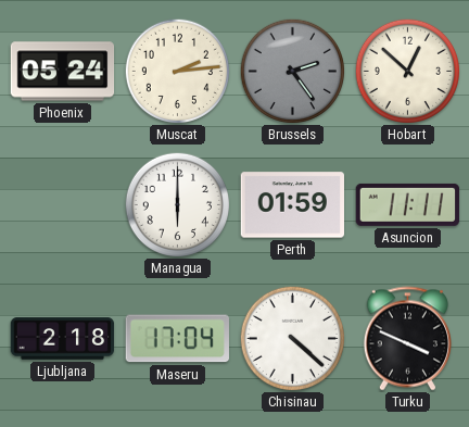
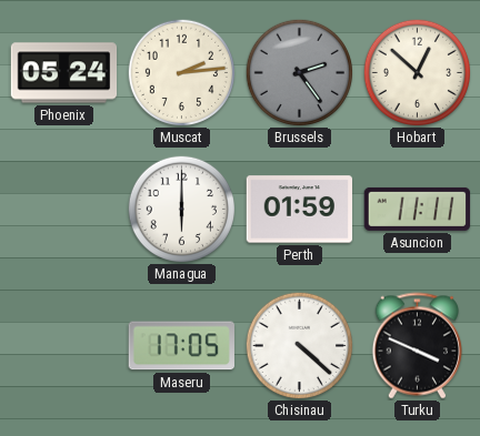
Ljubljana: 2:18 -> none
Maseru: 17:04 -> 17:05
